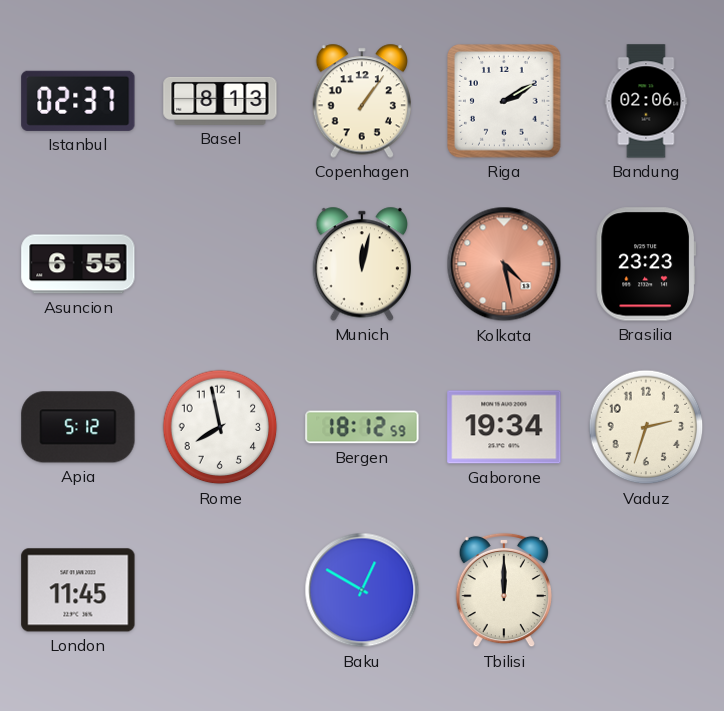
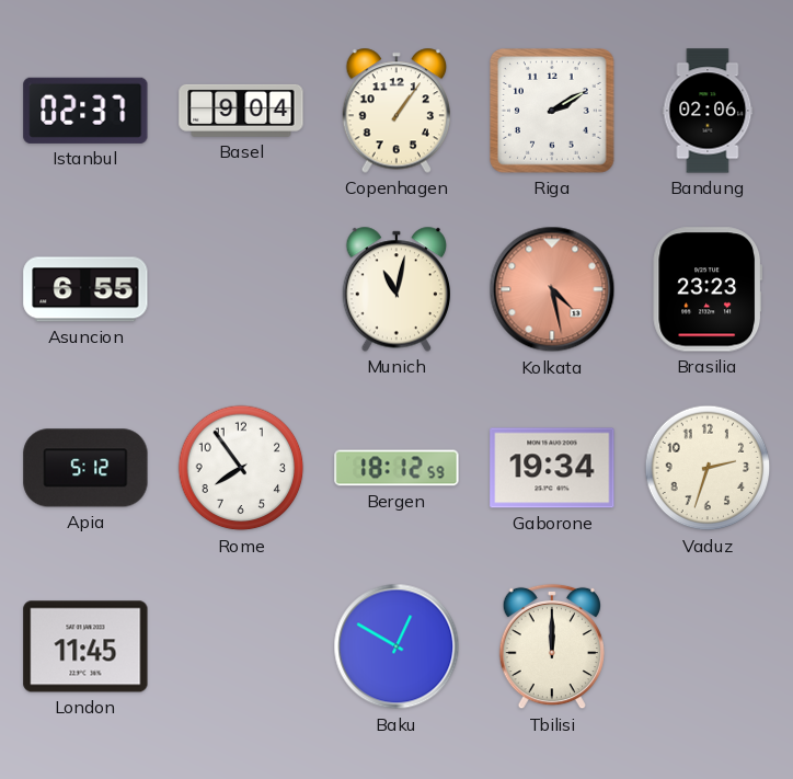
Basel: 8:13 -> 9:04
Munich: 12:02 -> 11:02
Rome: 7:58 -> 7:54
